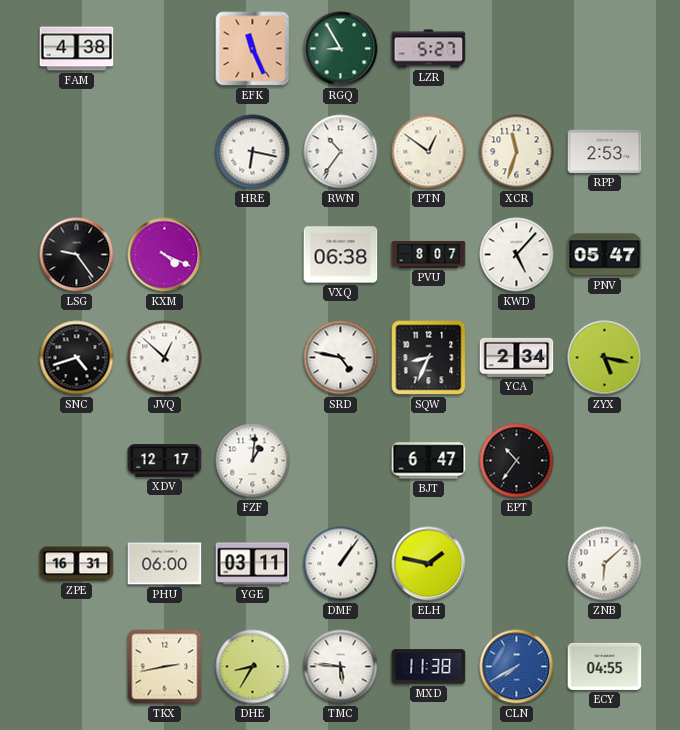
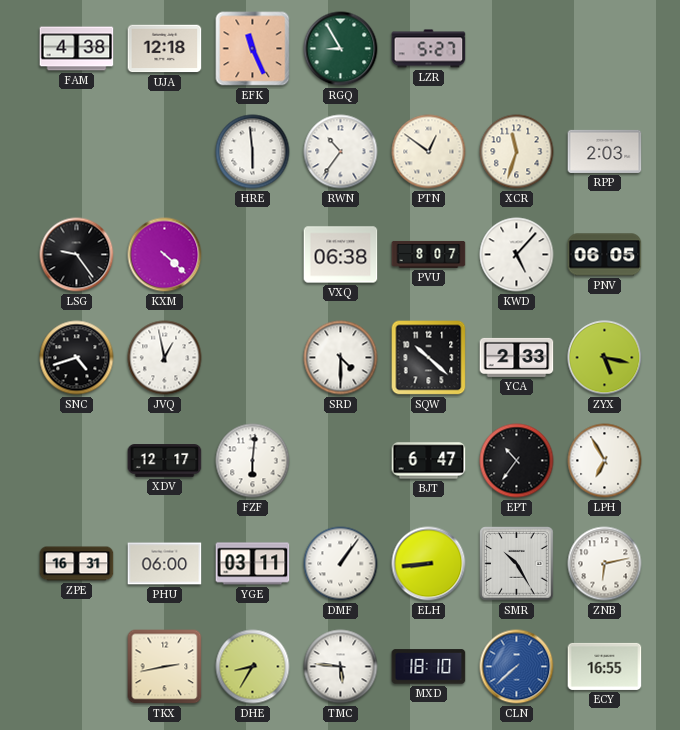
UJA: none -> 12:18
HRE: 6:17 -> 5:59
RPP: 2:53 -> 2:03
KXM: 4:19 -> 4:22
PNV: 05:47 -> 06:05
JVQ: 12:52 -> 12:58
SRD: 4:47 -> 4:30
SQW: 8:34 -> 10:22
YCA: 2:34 -> 2:33
FZF: 1:01 -> 6:01
LPH: none -> 6:55
ELH: 1:47 -> 8:44
SMR: none -> 10:25
ZNB: 6:08 -> 6:13
MXD: 11:38 -> 18:10
CLN: 7:40 -> 7:38
ECY: 04:55 -> 16:55
